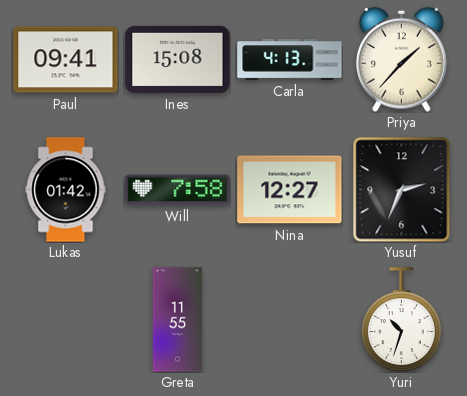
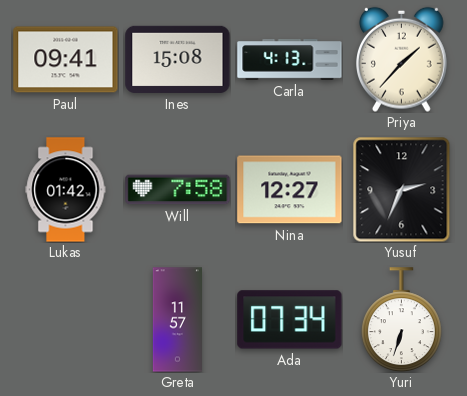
Greta: 11:55 -> 11:57
Ada: none -> 07:34
Yuri: 10:33 -> 6:33
